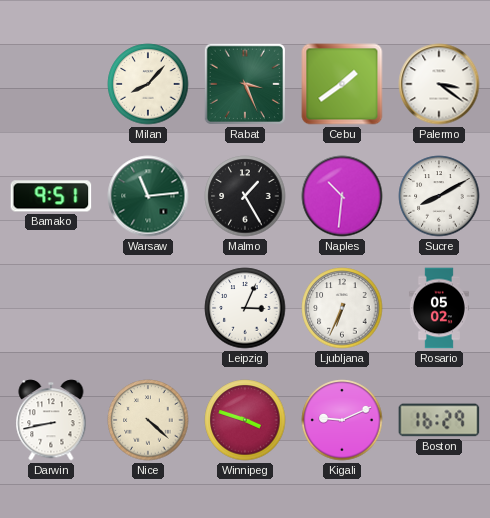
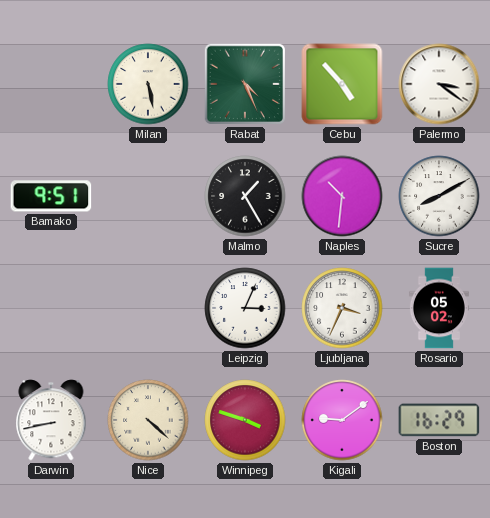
Milan: 8:07 -> 5:28
Rabat: 3:26 -> 4:26
Cebu: 1:39 -> 4:53
Warsaw: 11:14 -> none
Ljubljana: 6:34 -> 3:34
Kigali: 9:11 -> 9:09
